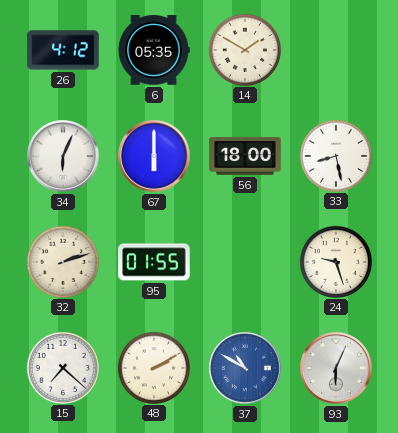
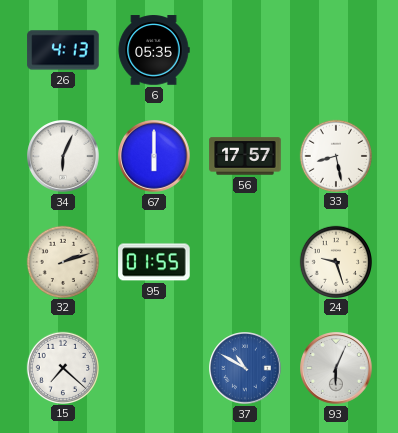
26: 4:12 -> 4:13
14: 1:50 -> none
56: 18:00 -> 17:57
48: 2:10 -> none
